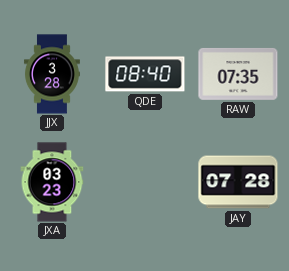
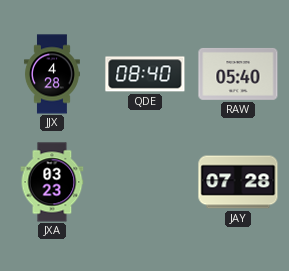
JJX: 3:28 -> 4:28
RAW: 07:35 -> 05:40
